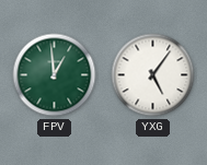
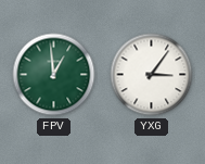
YXG: 5:06 -> 3:06
